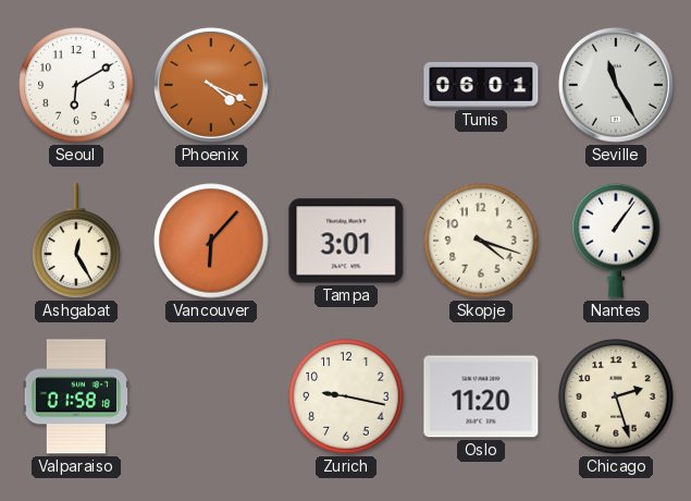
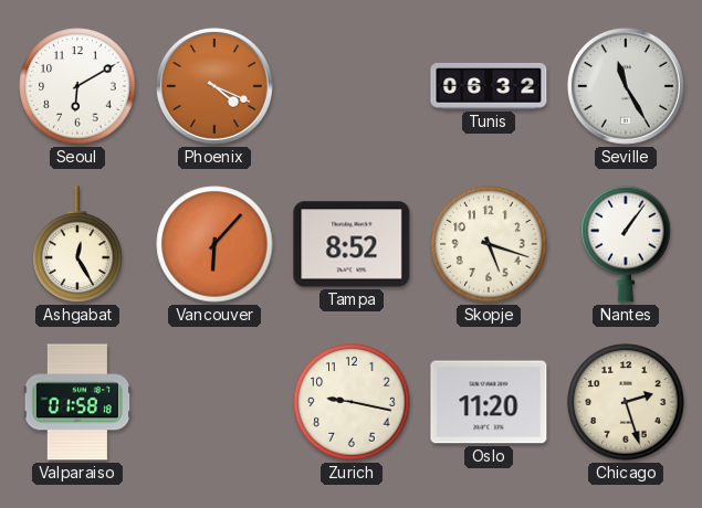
Tunis: 06:01 -> 06:32
Tampa: 3:01 -> 8:52
Skopje: 4:18 -> 5:18
